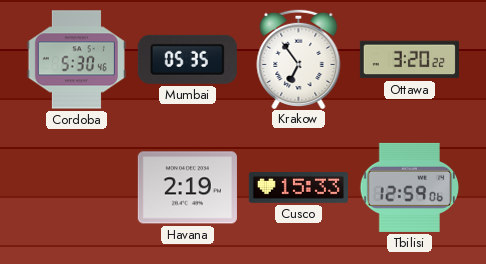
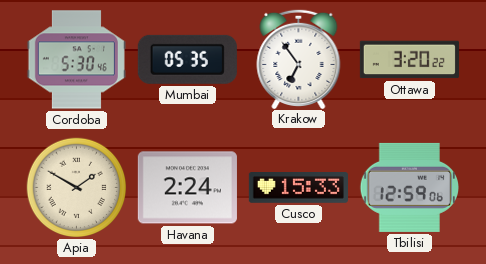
Apia: none -> 1:50
Havana: 2:19 -> 2:24
